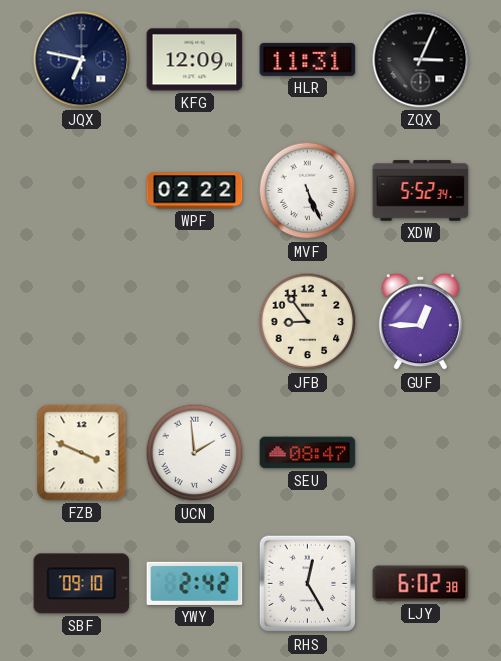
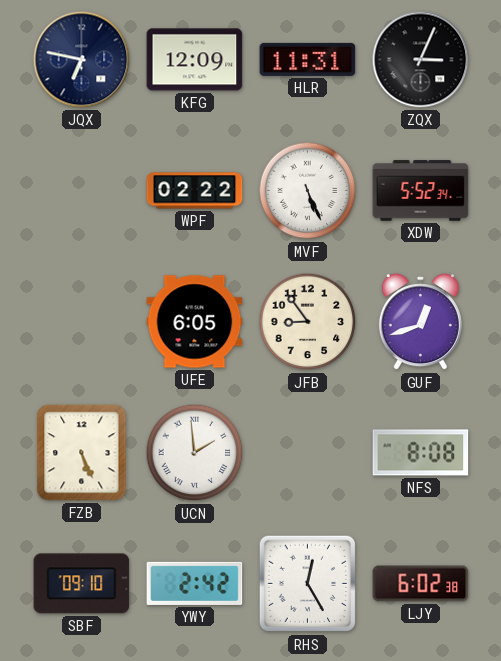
UFE: none -> 6:05
GUF: 12:45 -> 12:42
FZB: 3:49 -> 5:26
SEU: 08:47 -> none
NFS: none -> 8:08
